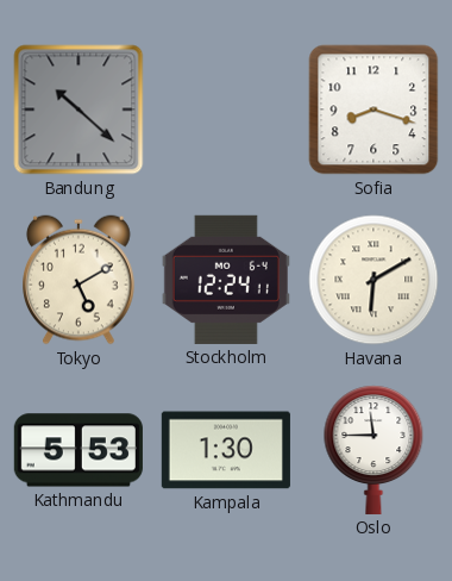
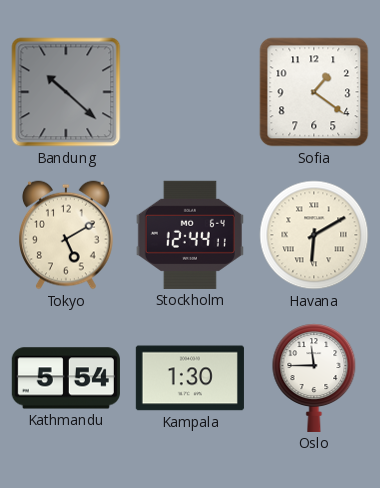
Sofia: 8:18 -> 1:21
Stockholm: 12:24 -> 12:44
Kathmandu: 5:53 -> 5:54
